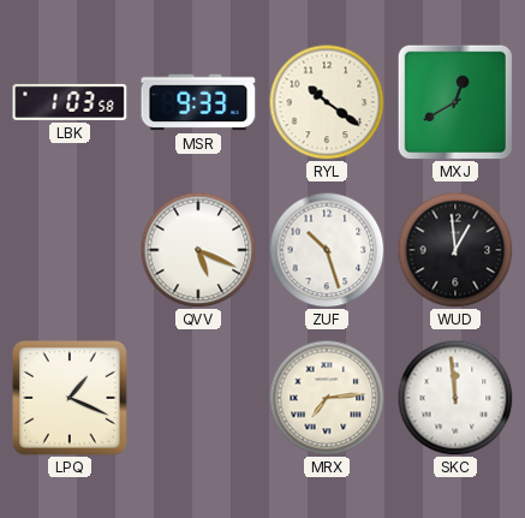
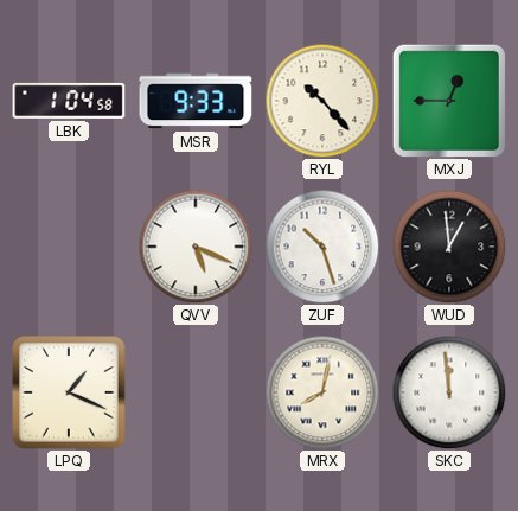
LBK: 1:03 -> 1:04
RYL: 10:21 -> 10:23
MXJ: 12:40 -> 12:45
MRX: 7:14 -> 8:02
